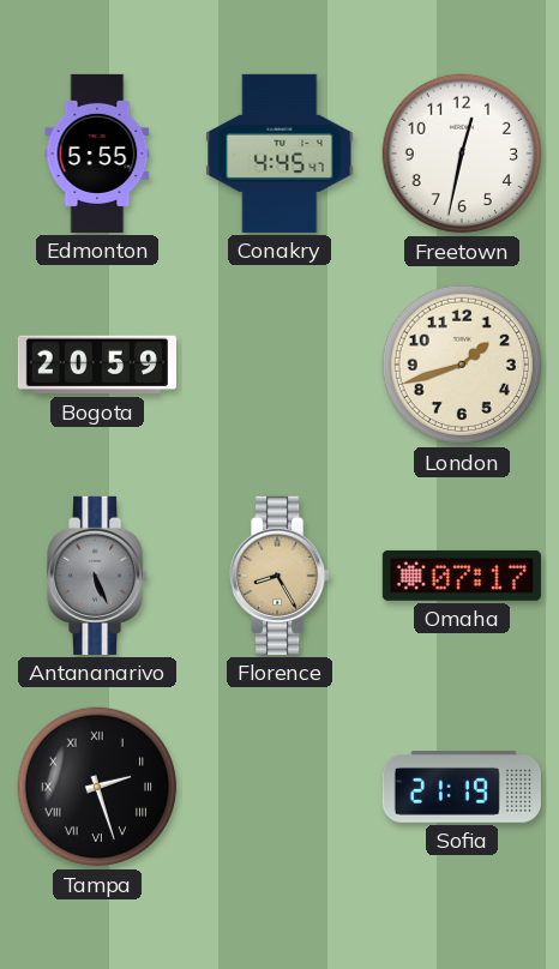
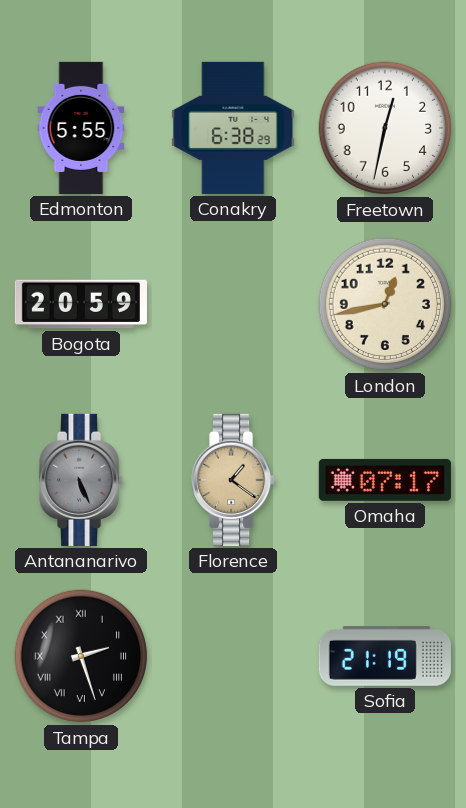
Conakry: 4:45 -> 6:38
London: 1:42 -> 12:43
Florence: 8:25 -> 1:21
